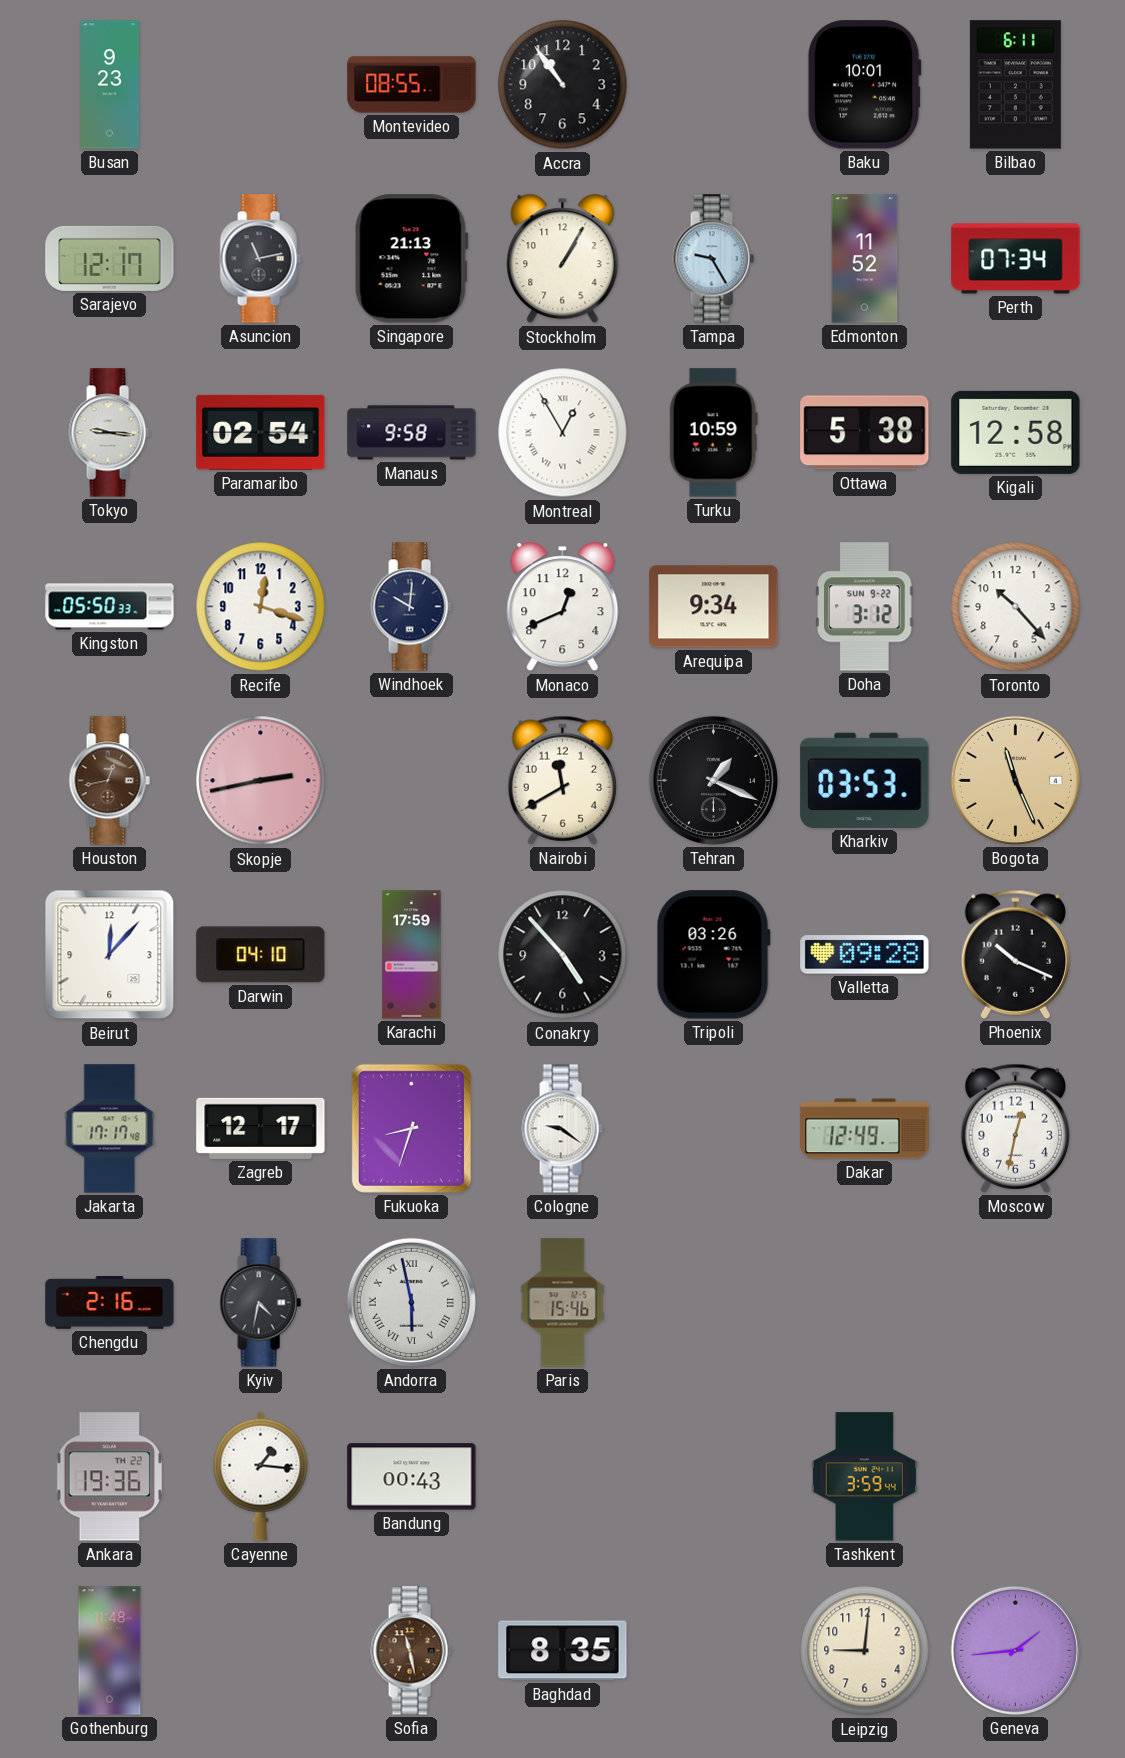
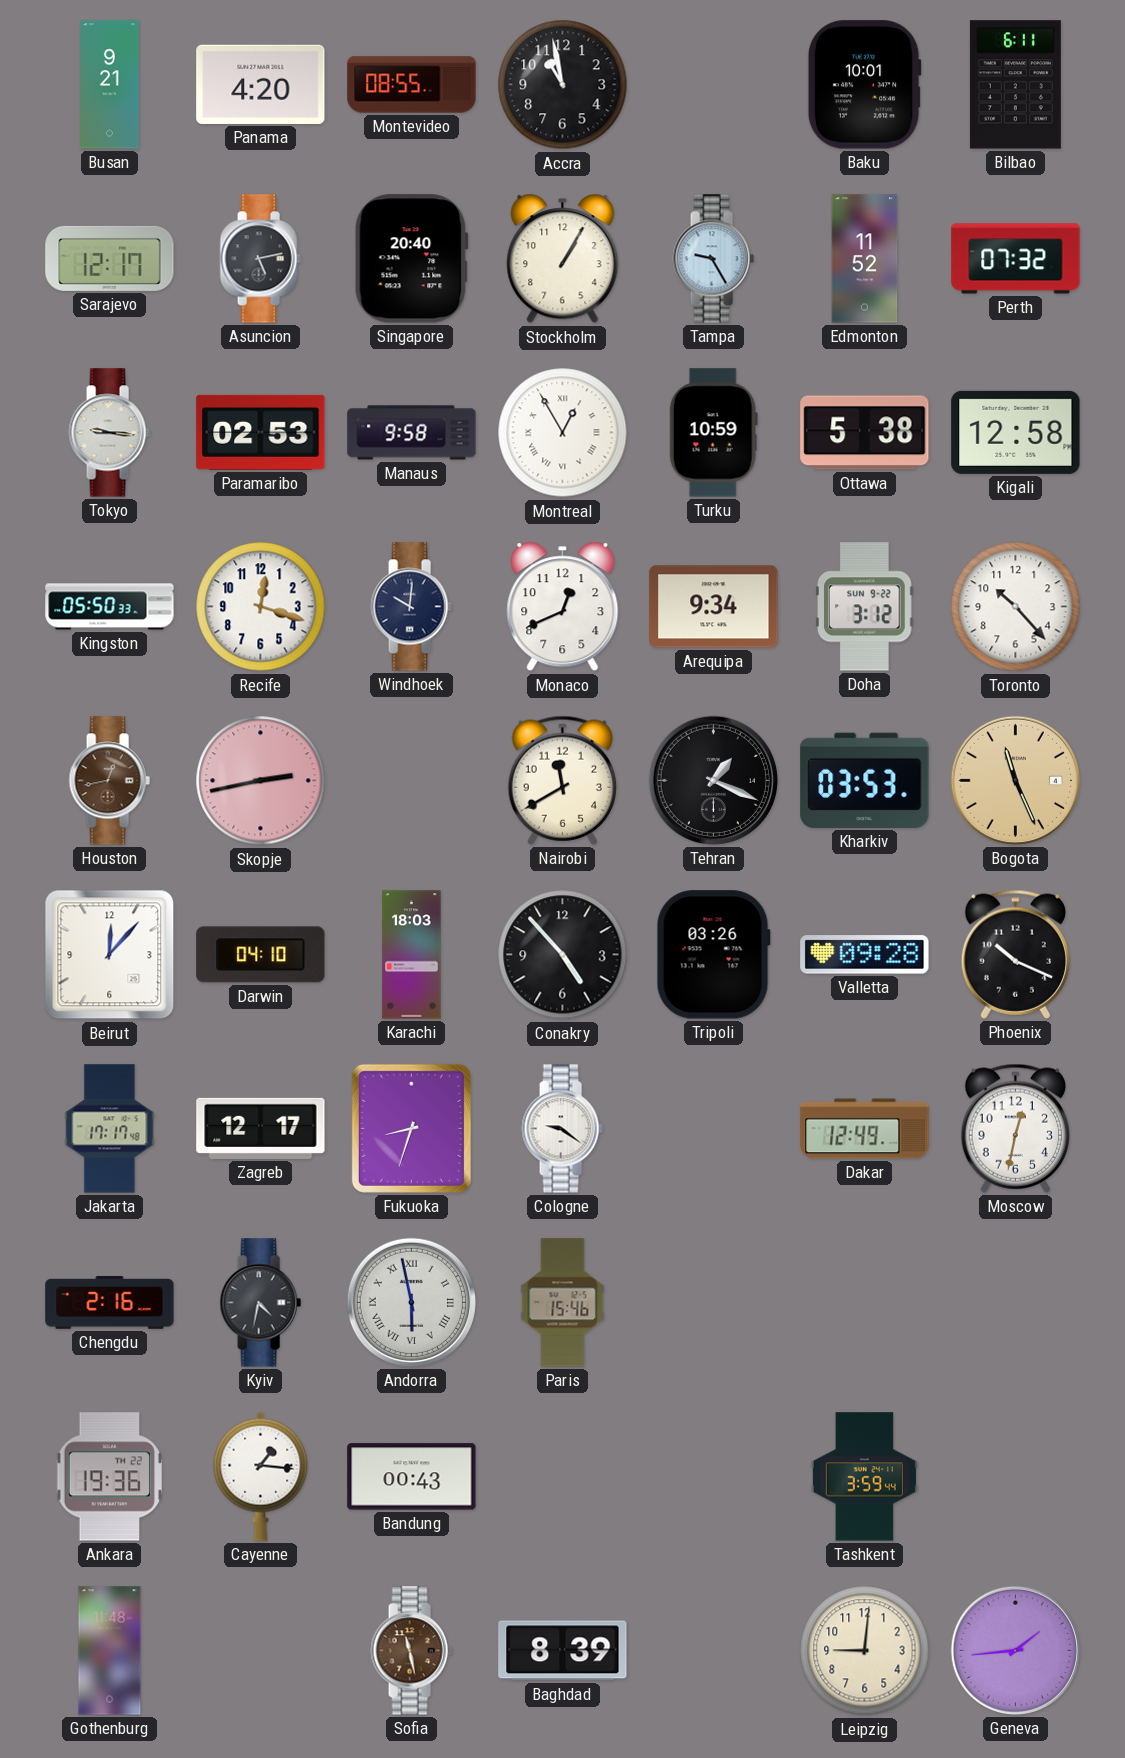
Busan: 9:23 -> 9:21
Panama: none -> 4:20
Accra: 10:54 -> 10:58
Asuncion: 11:13 -> 5:13
Singapore: 21:13 -> 20:40
Perth: 07:34 -> 07:32
Paramaribo: 02:54 -> 02:53
Karachi: 17:59 -> 18:03
Baghdad: 8:35 -> 8:39
